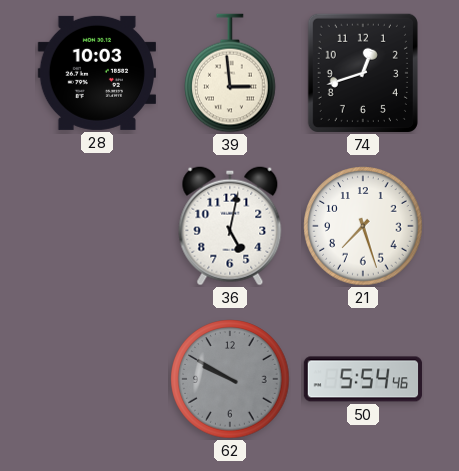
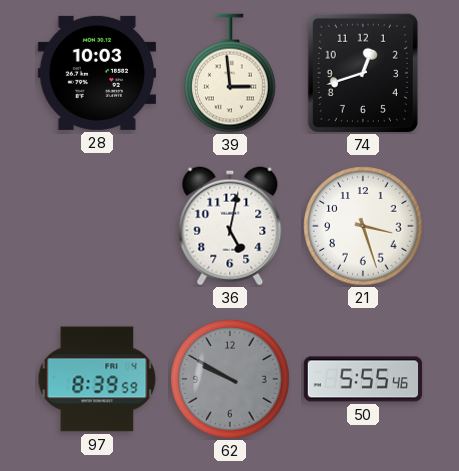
21: 7:27 -> 3:27
97: none -> 8:39
50: 5:54 -> 5:55
